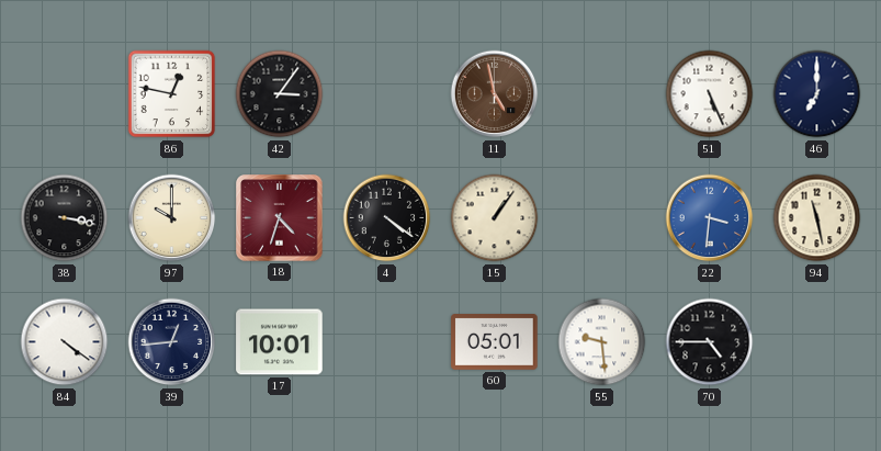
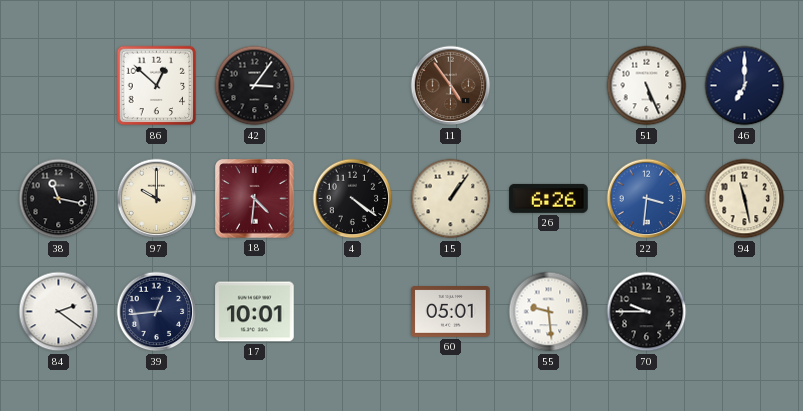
86: 12:47 -> 12:52
11: 4:58 -> 4:54
38: 3:17 -> 11:17
18: 4:33 -> 4:31
26: none -> 6:26
84: 4:21 -> 2:21
70: 4:45 -> 9:45
